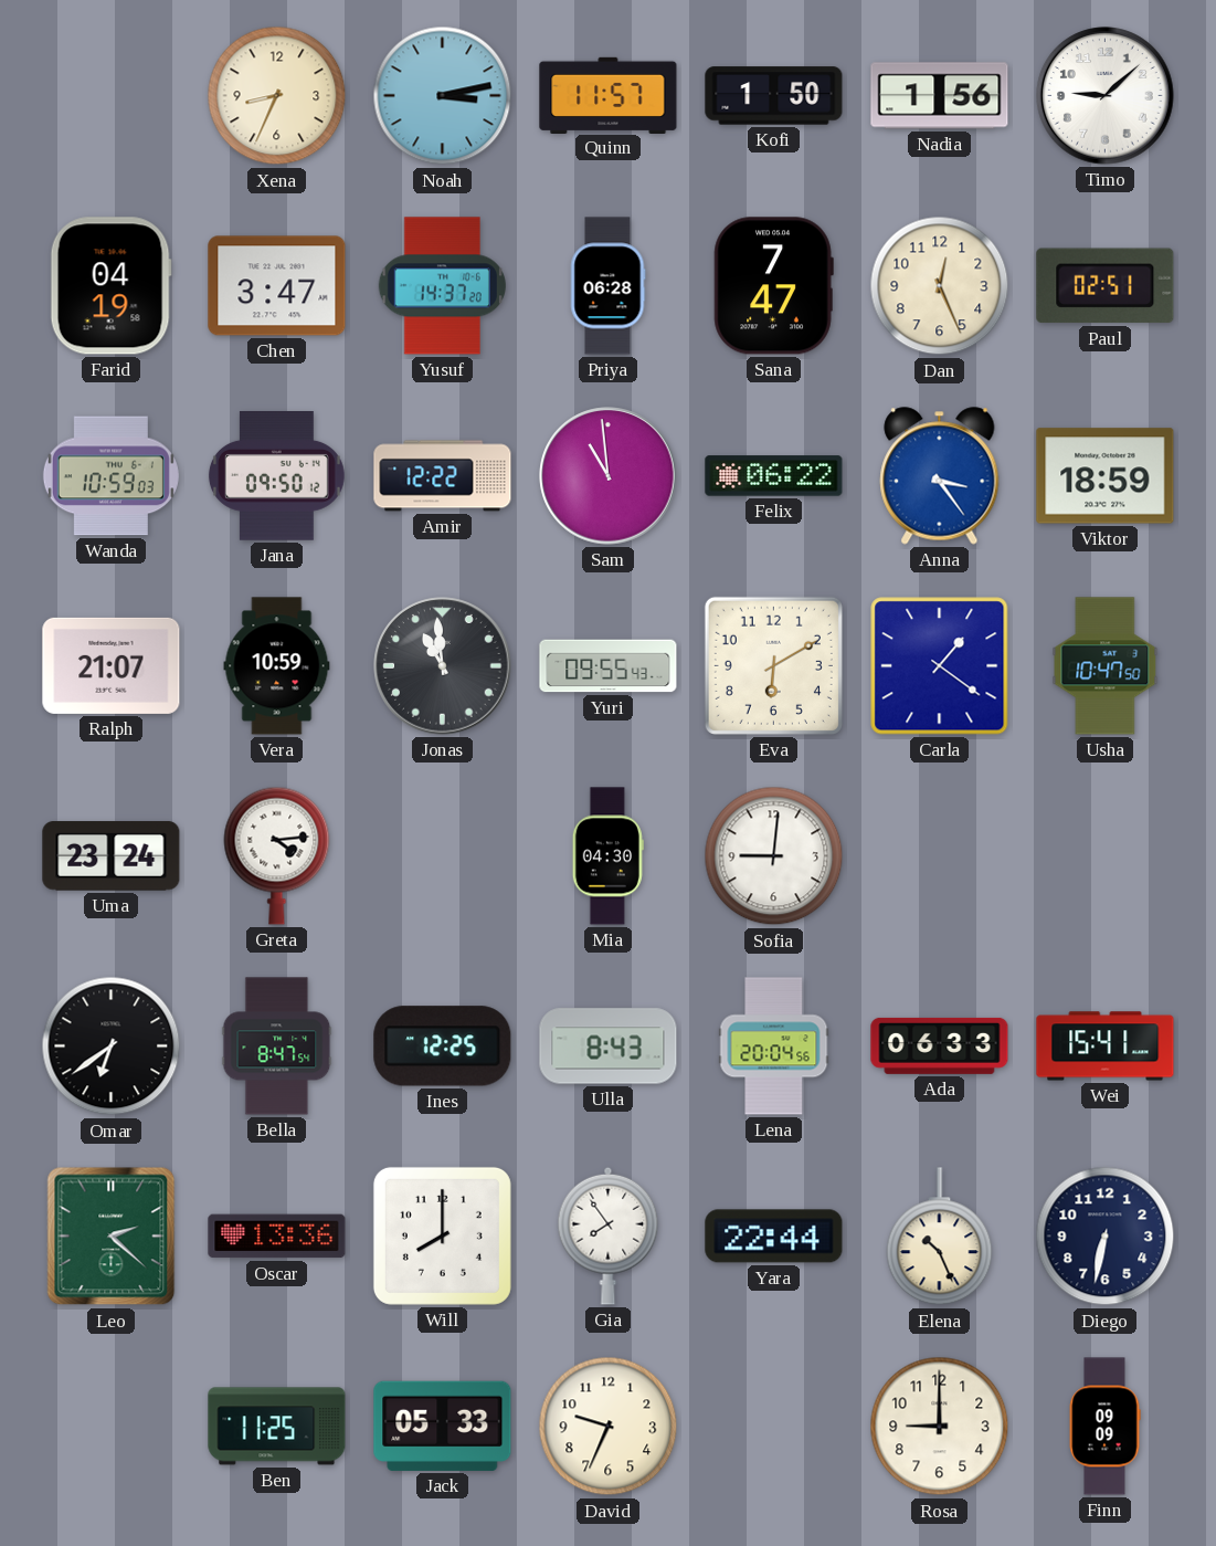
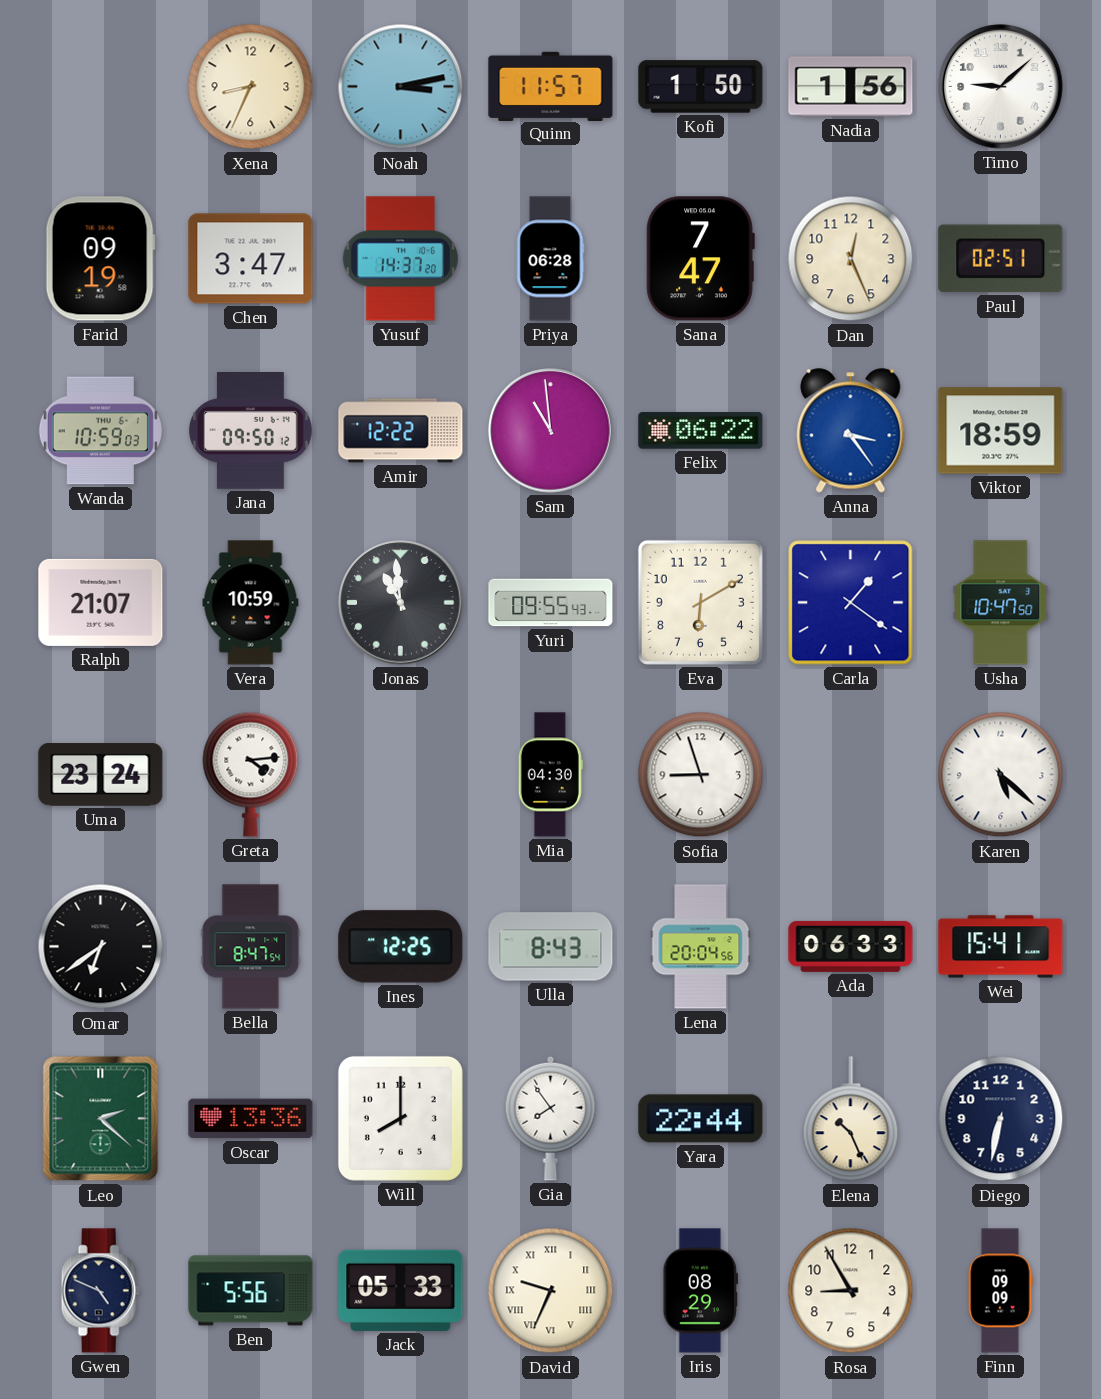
Farid: 04:19 -> 09:19
Sofia: 9:01 -> 8:57
Karen: none -> 5:22
Gwen: none -> 4:49
Ben: 11:25 -> 5:56
David numerals: Arabic -> Roman
Iris: none -> 08:29
Rosa: 9:00 -> 8:55
